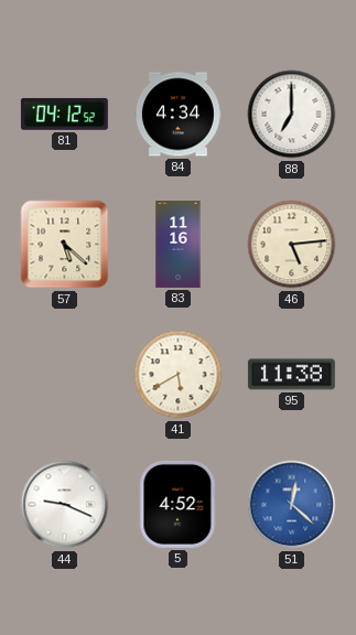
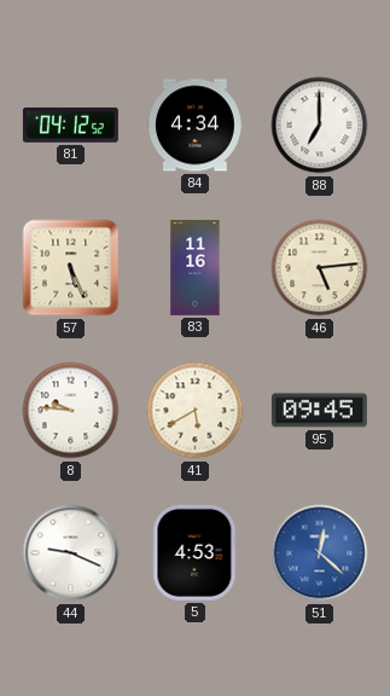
57: 5:22 -> 5:26
8: none -> 9:46
95: 11:38 -> 09:45
5: 4:52 -> 4:53
